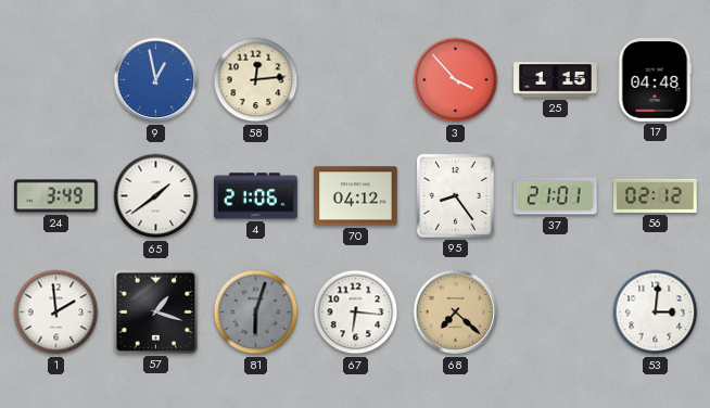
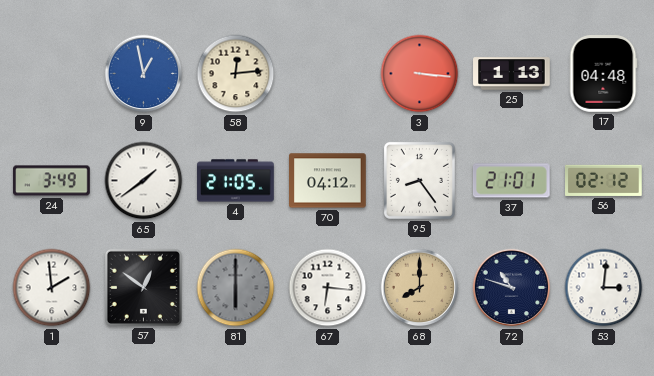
3: 3:53 -> 3:16
25: 1:15 -> 1:13
4: 21:06 -> 21:05
57: 1:18 -> 12:51
81: 6:03 -> 6:00
68: 7:22 -> 8:00
72: none -> 10:48
